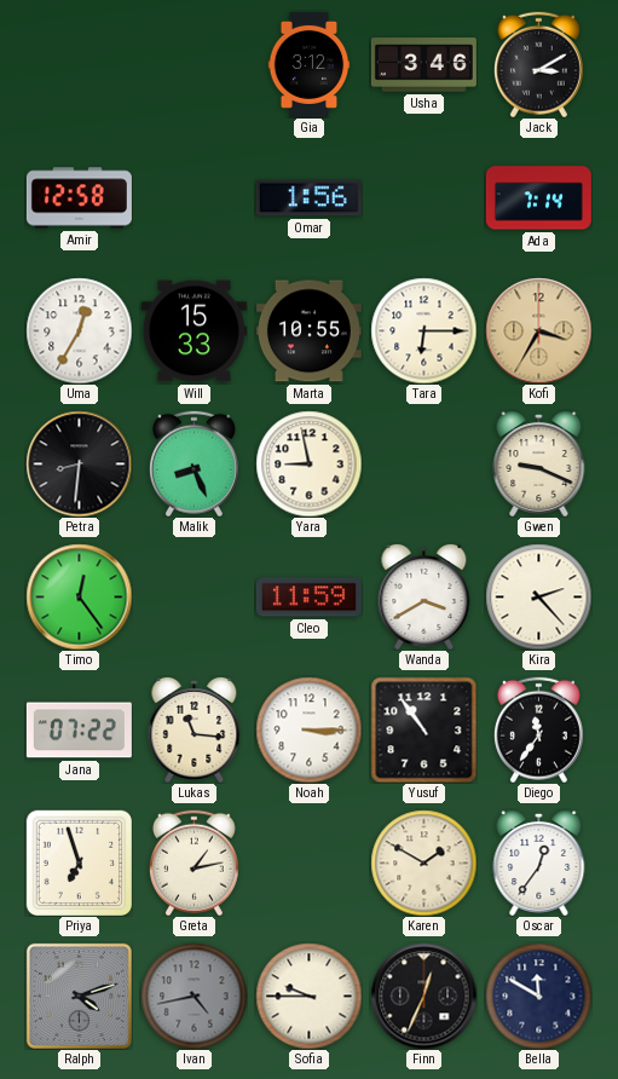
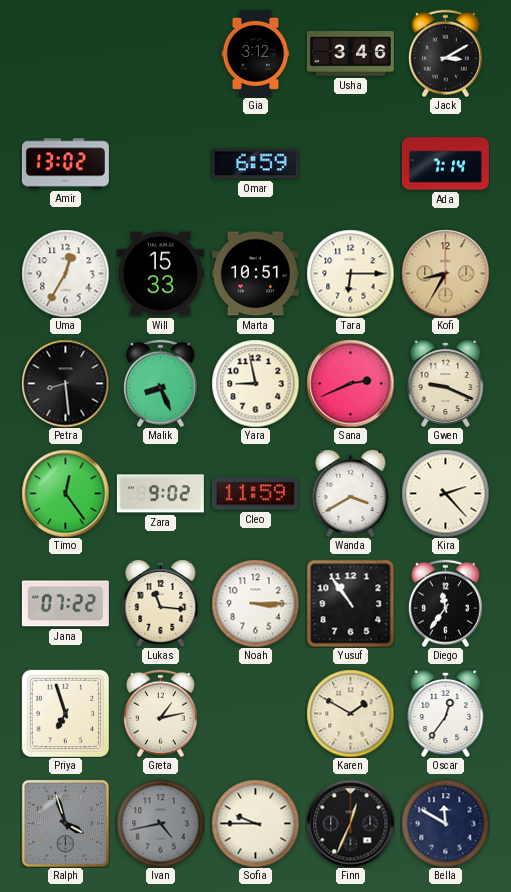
Amir: 12:58 -> 13:02
Omar: 1:56 -> 6:59
Marta: 10:55 -> 10:51
Kofi: 3:35 -> 8:35
Petra: 8:31 -> 8:29
Sana: none -> 2:41
Zara: none -> 9:02
Ralph: 4:12 -> 3:57
